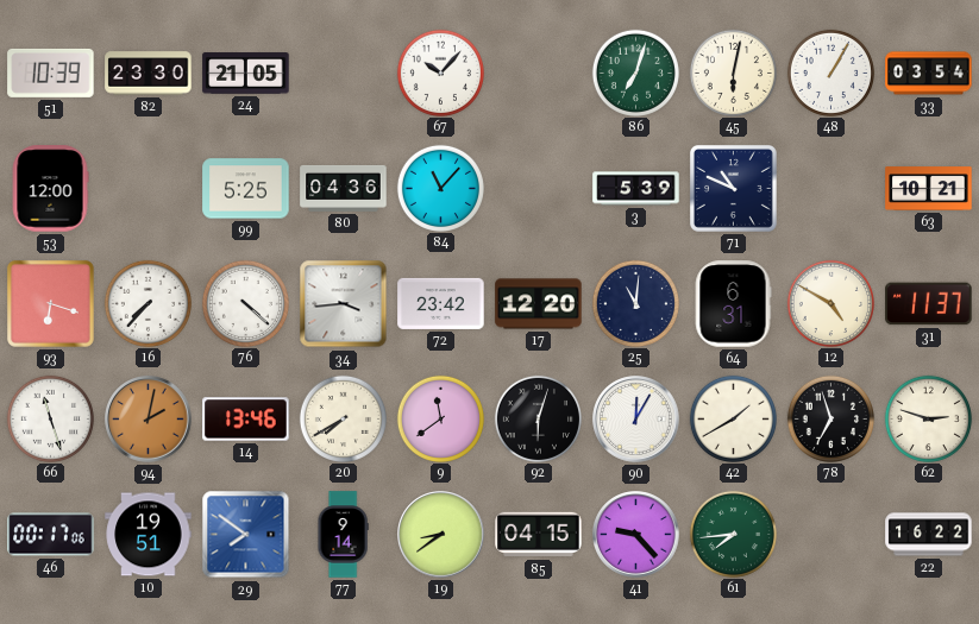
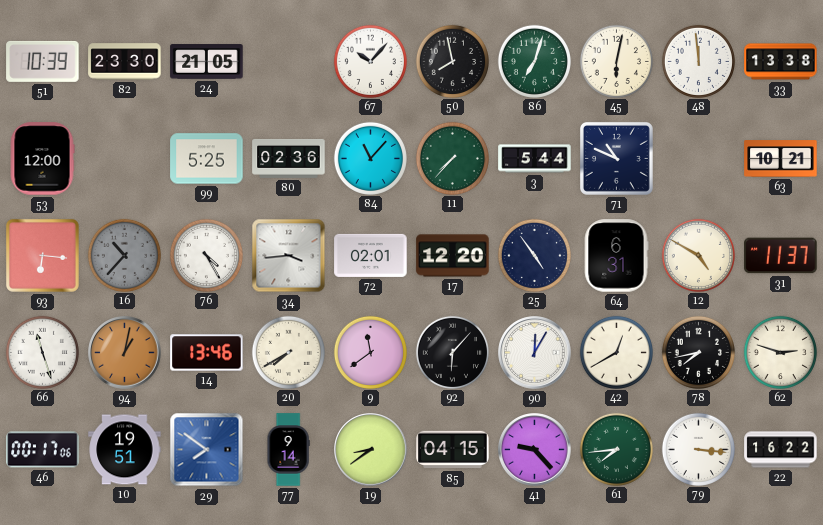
50: none -> 7:58
48: 1:05 -> 11:59
33: 03:54 -> 13:38
80: 04:36 -> 02:36
11: none -> 7:37
3: 5:39 -> 5:44
93: 6:18 -> 6:16
16: 7:37 -> 10:37
16 dial: white -> grey
76: 4:22 -> 4:25
72: 23:42 -> 02:01
25: 11:01 -> 4:54
94: 2:02 -> 1:02
92: 6:03 -> 6:07
42: 1:40 -> 12:40
78: 6:57 -> 7:43
79: none -> 3:16
